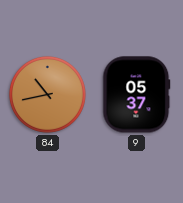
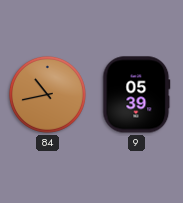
9: 05:37 -> 05:39
